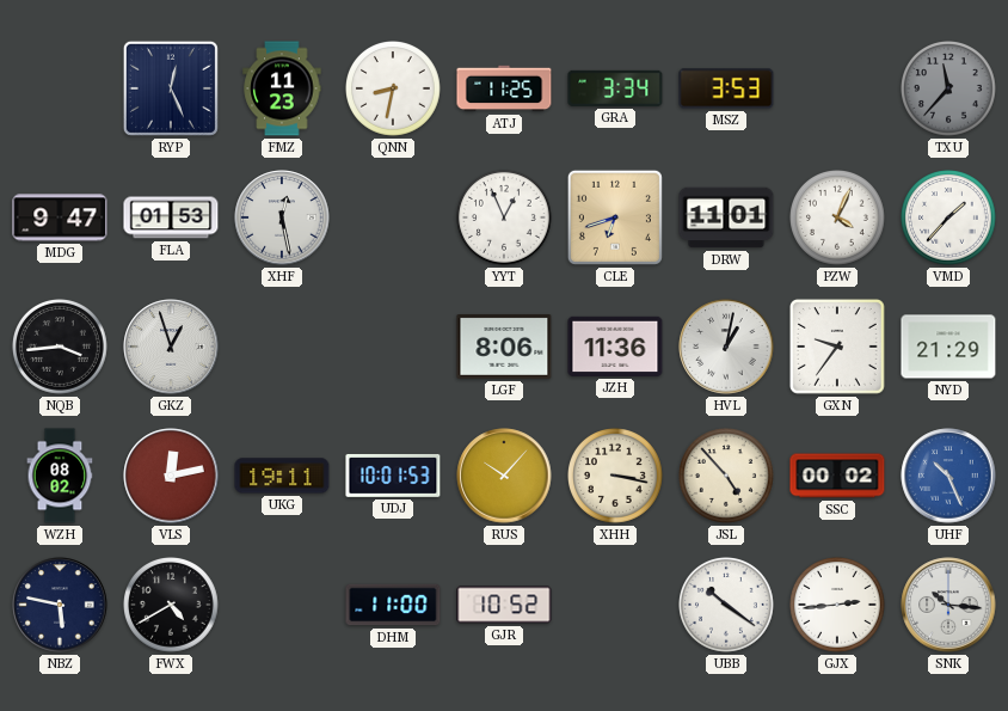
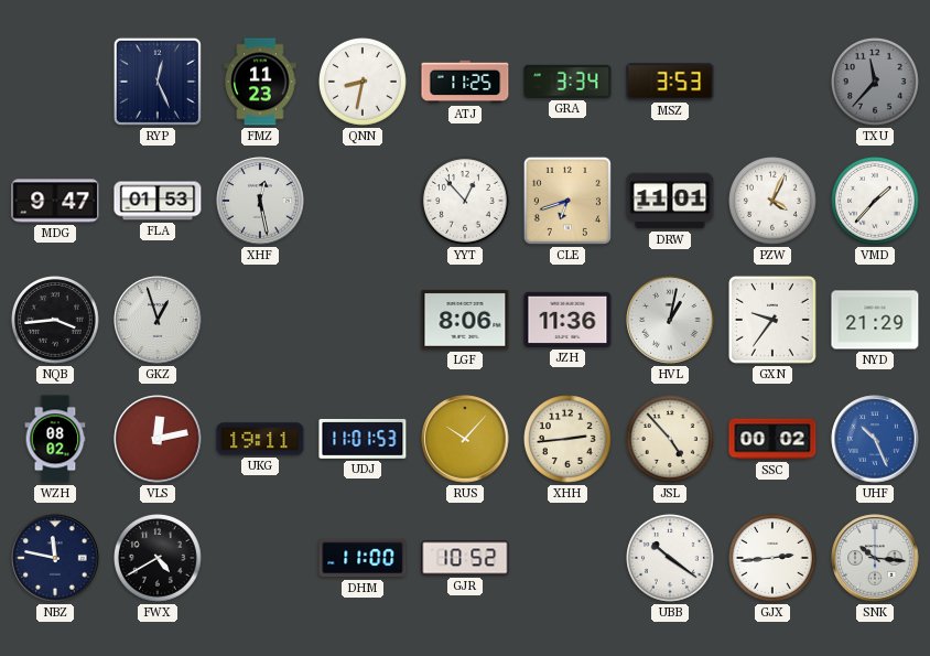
YYT: 12:56 -> 12:53
UDJ: 10:01 -> 11:01
XHH: 3:17 -> 2:44
NBZ: 5:47 -> 11:47
